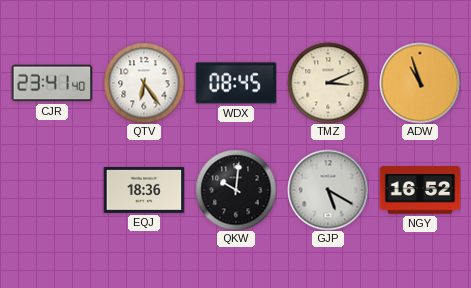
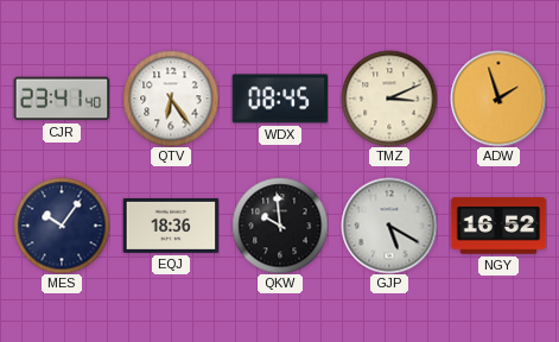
ADW: 10:57 -> 1:57
MES: none -> 10:06
QKW: 10:01 -> 9:59
